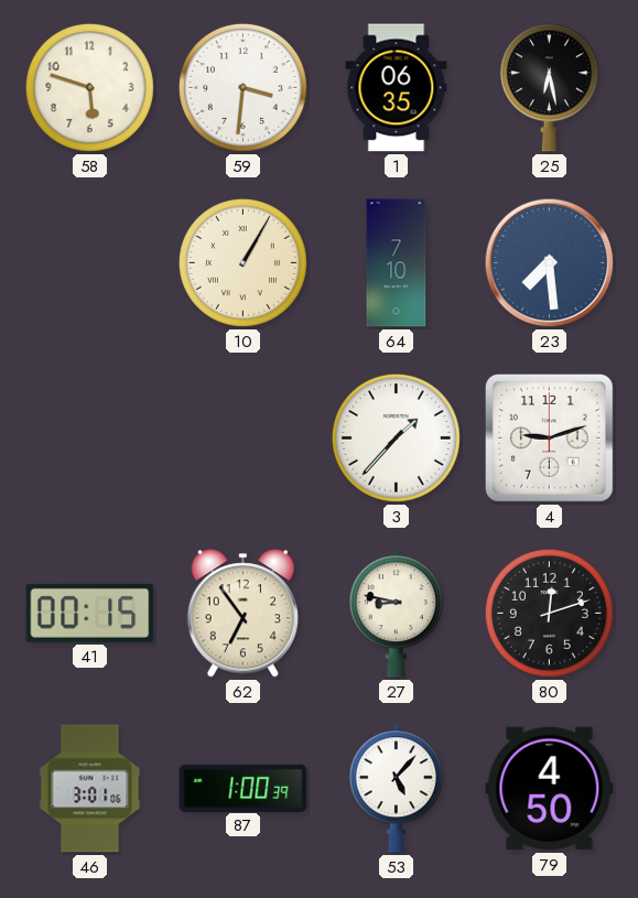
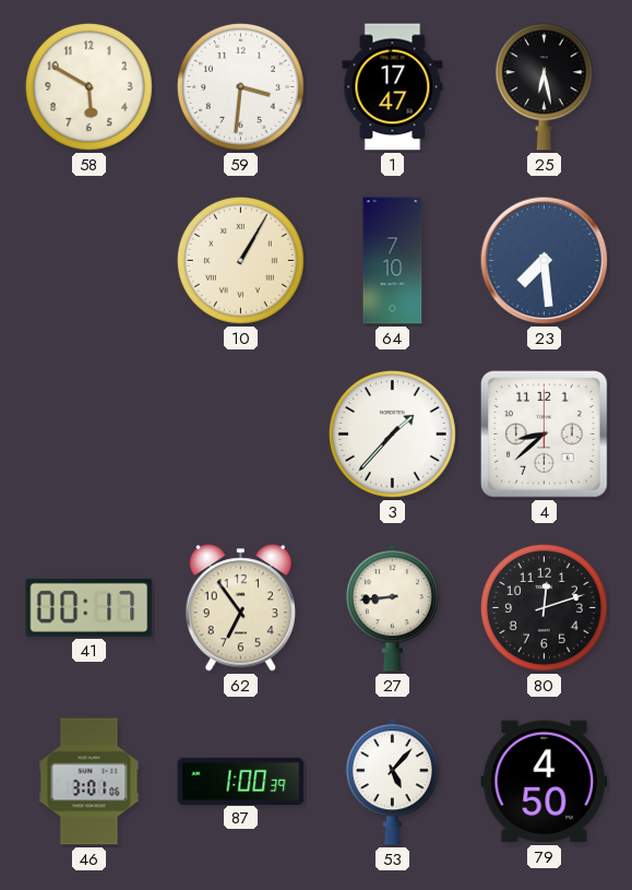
58: 5:48 -> 5:50
1: 06:35 -> 17:47
4: 9:12 -> 8:38
41: 00:15 -> 00:17
27: 8:47 -> 8:44
